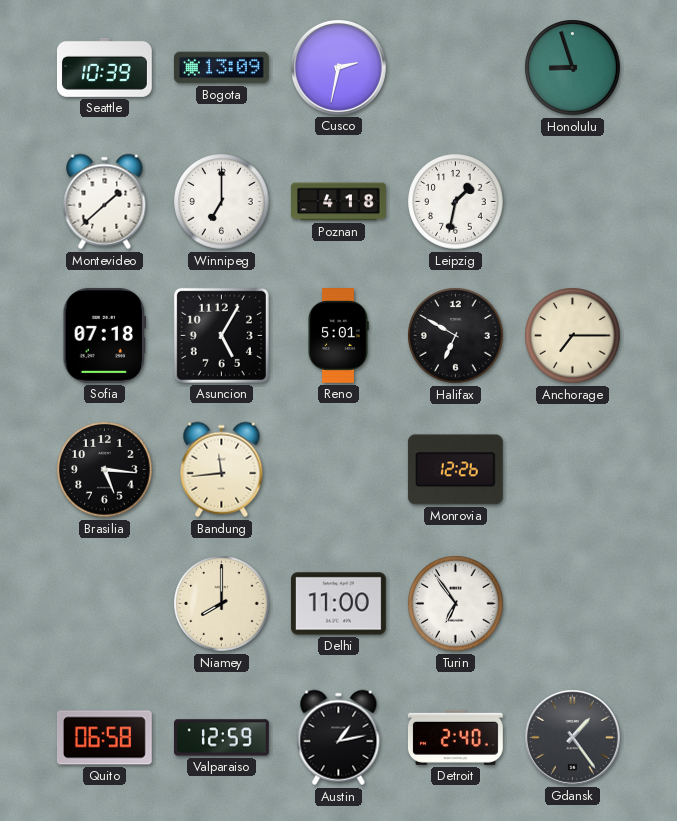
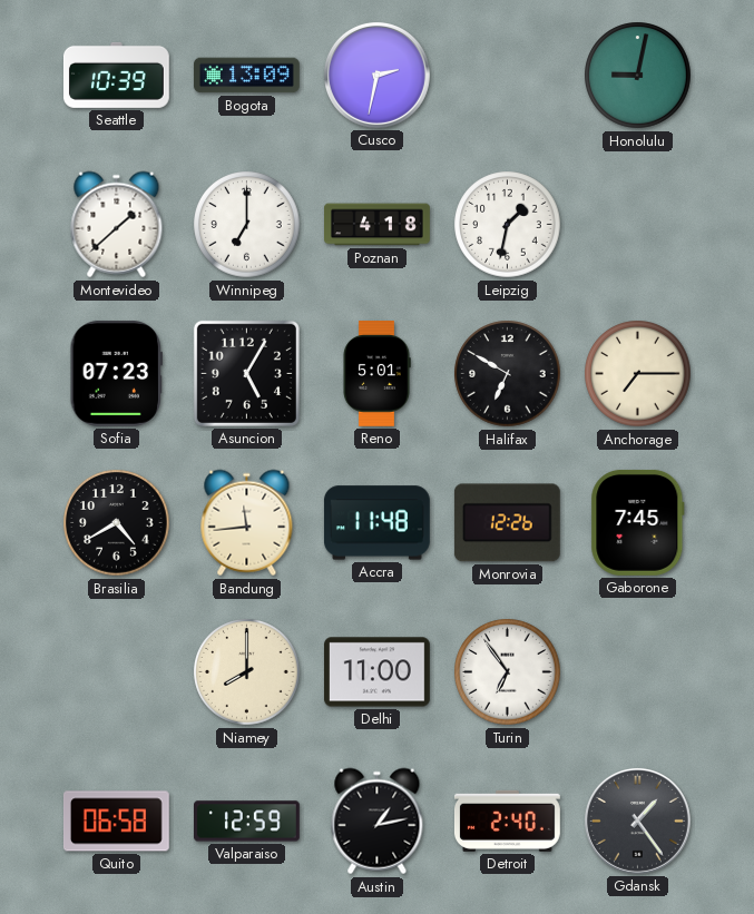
Honolulu: 8:57 -> 9:02
Sofia: 07:18 -> 07:23
Brasilia: 5:16 -> 4:40
Accra: none -> 11:48
Gaborone: none -> 7:45
